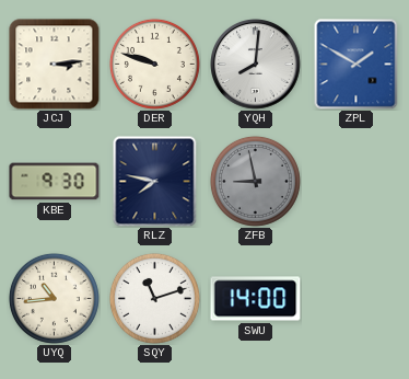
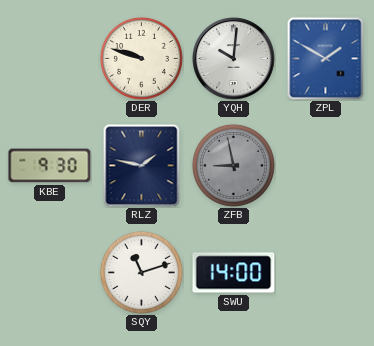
JCJ: 3:14 -> none
YQH: 8:01 -> 10:01
RLZ: 7:47 -> 1:47
UYQ: 10:44 -> none
